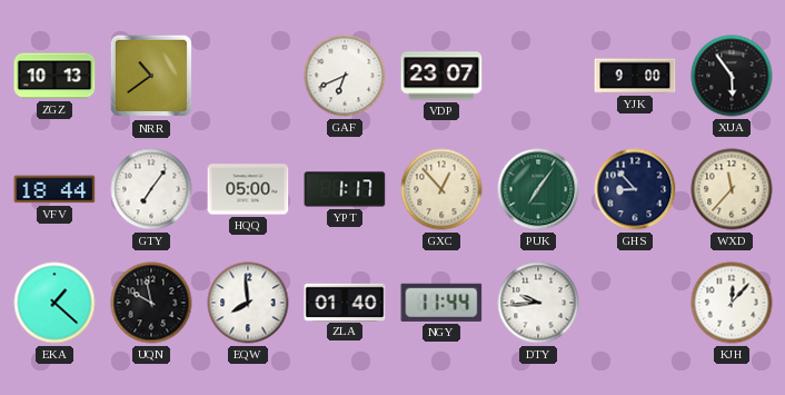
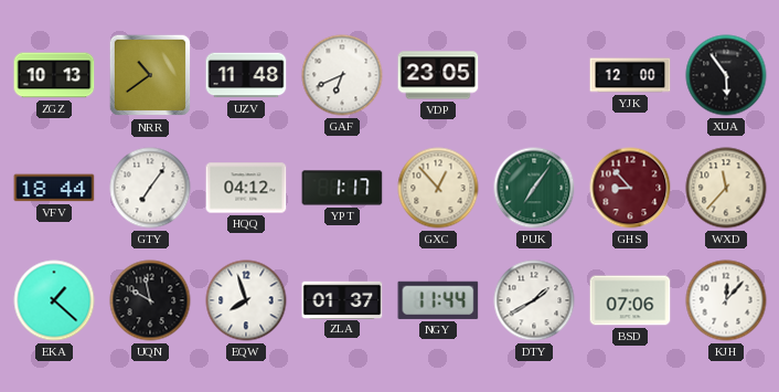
UZV: none -> 11:48
VDP: 23:07 -> 23:05
YJK: 9:00 -> 12:00
HQQ: 05:00 -> 04:12
GHS dial: navy -> burgundy
EQW: 7:59 -> 7:57
ZLA: 01:40 -> 01:37
DTY: 9:44 -> 1:40
BSD: none -> 07:06
